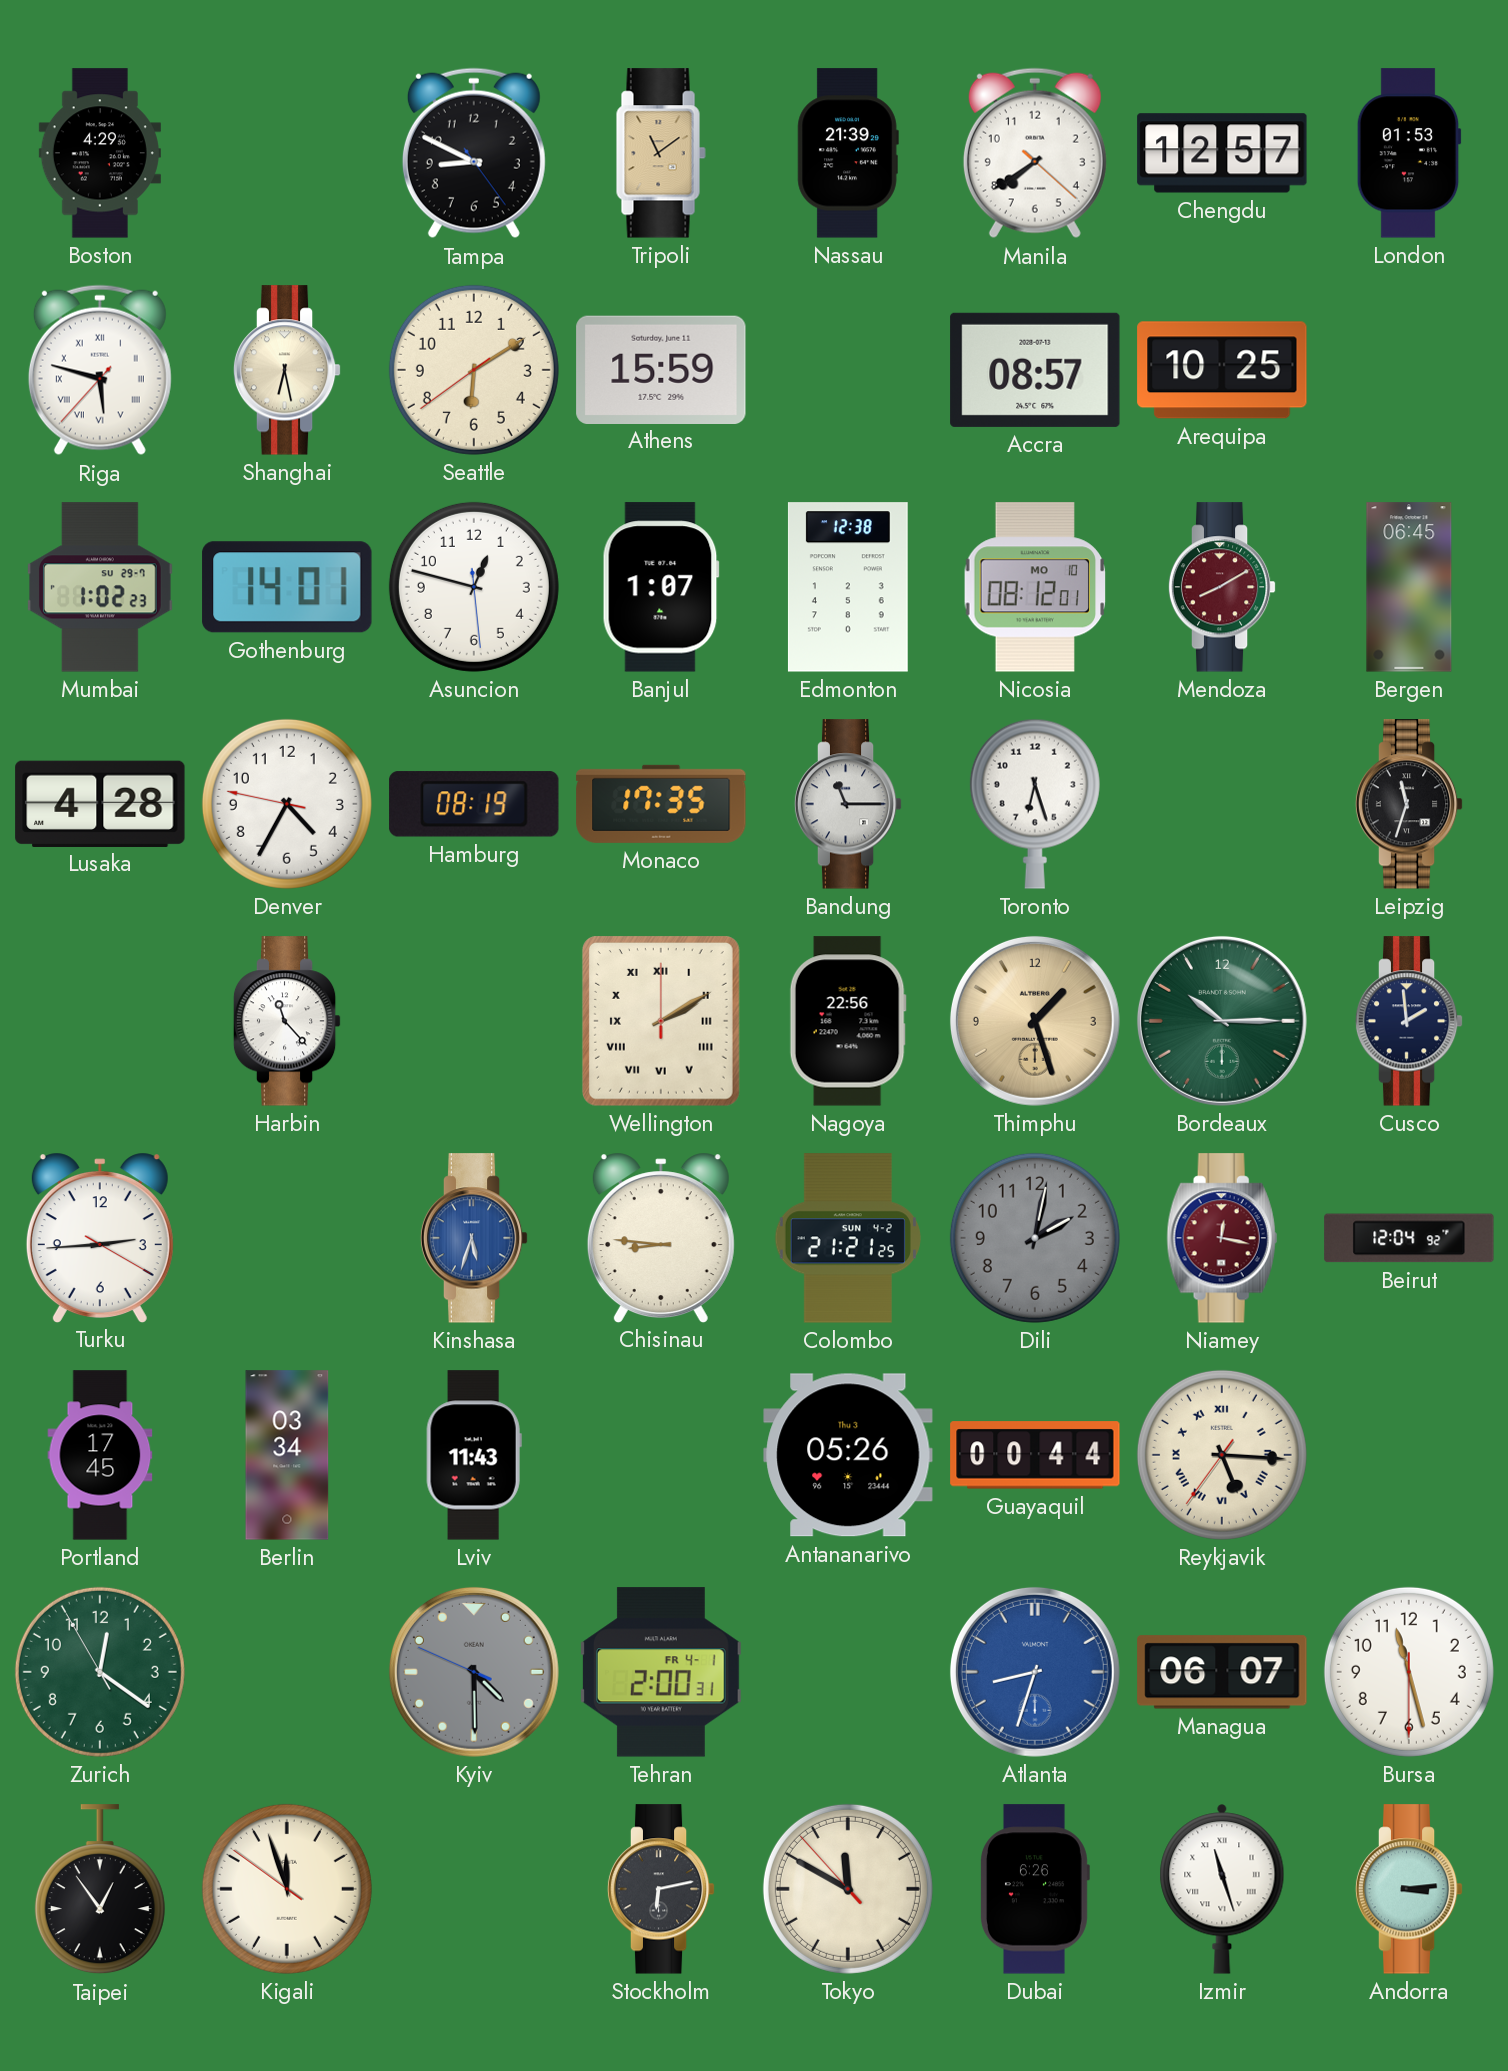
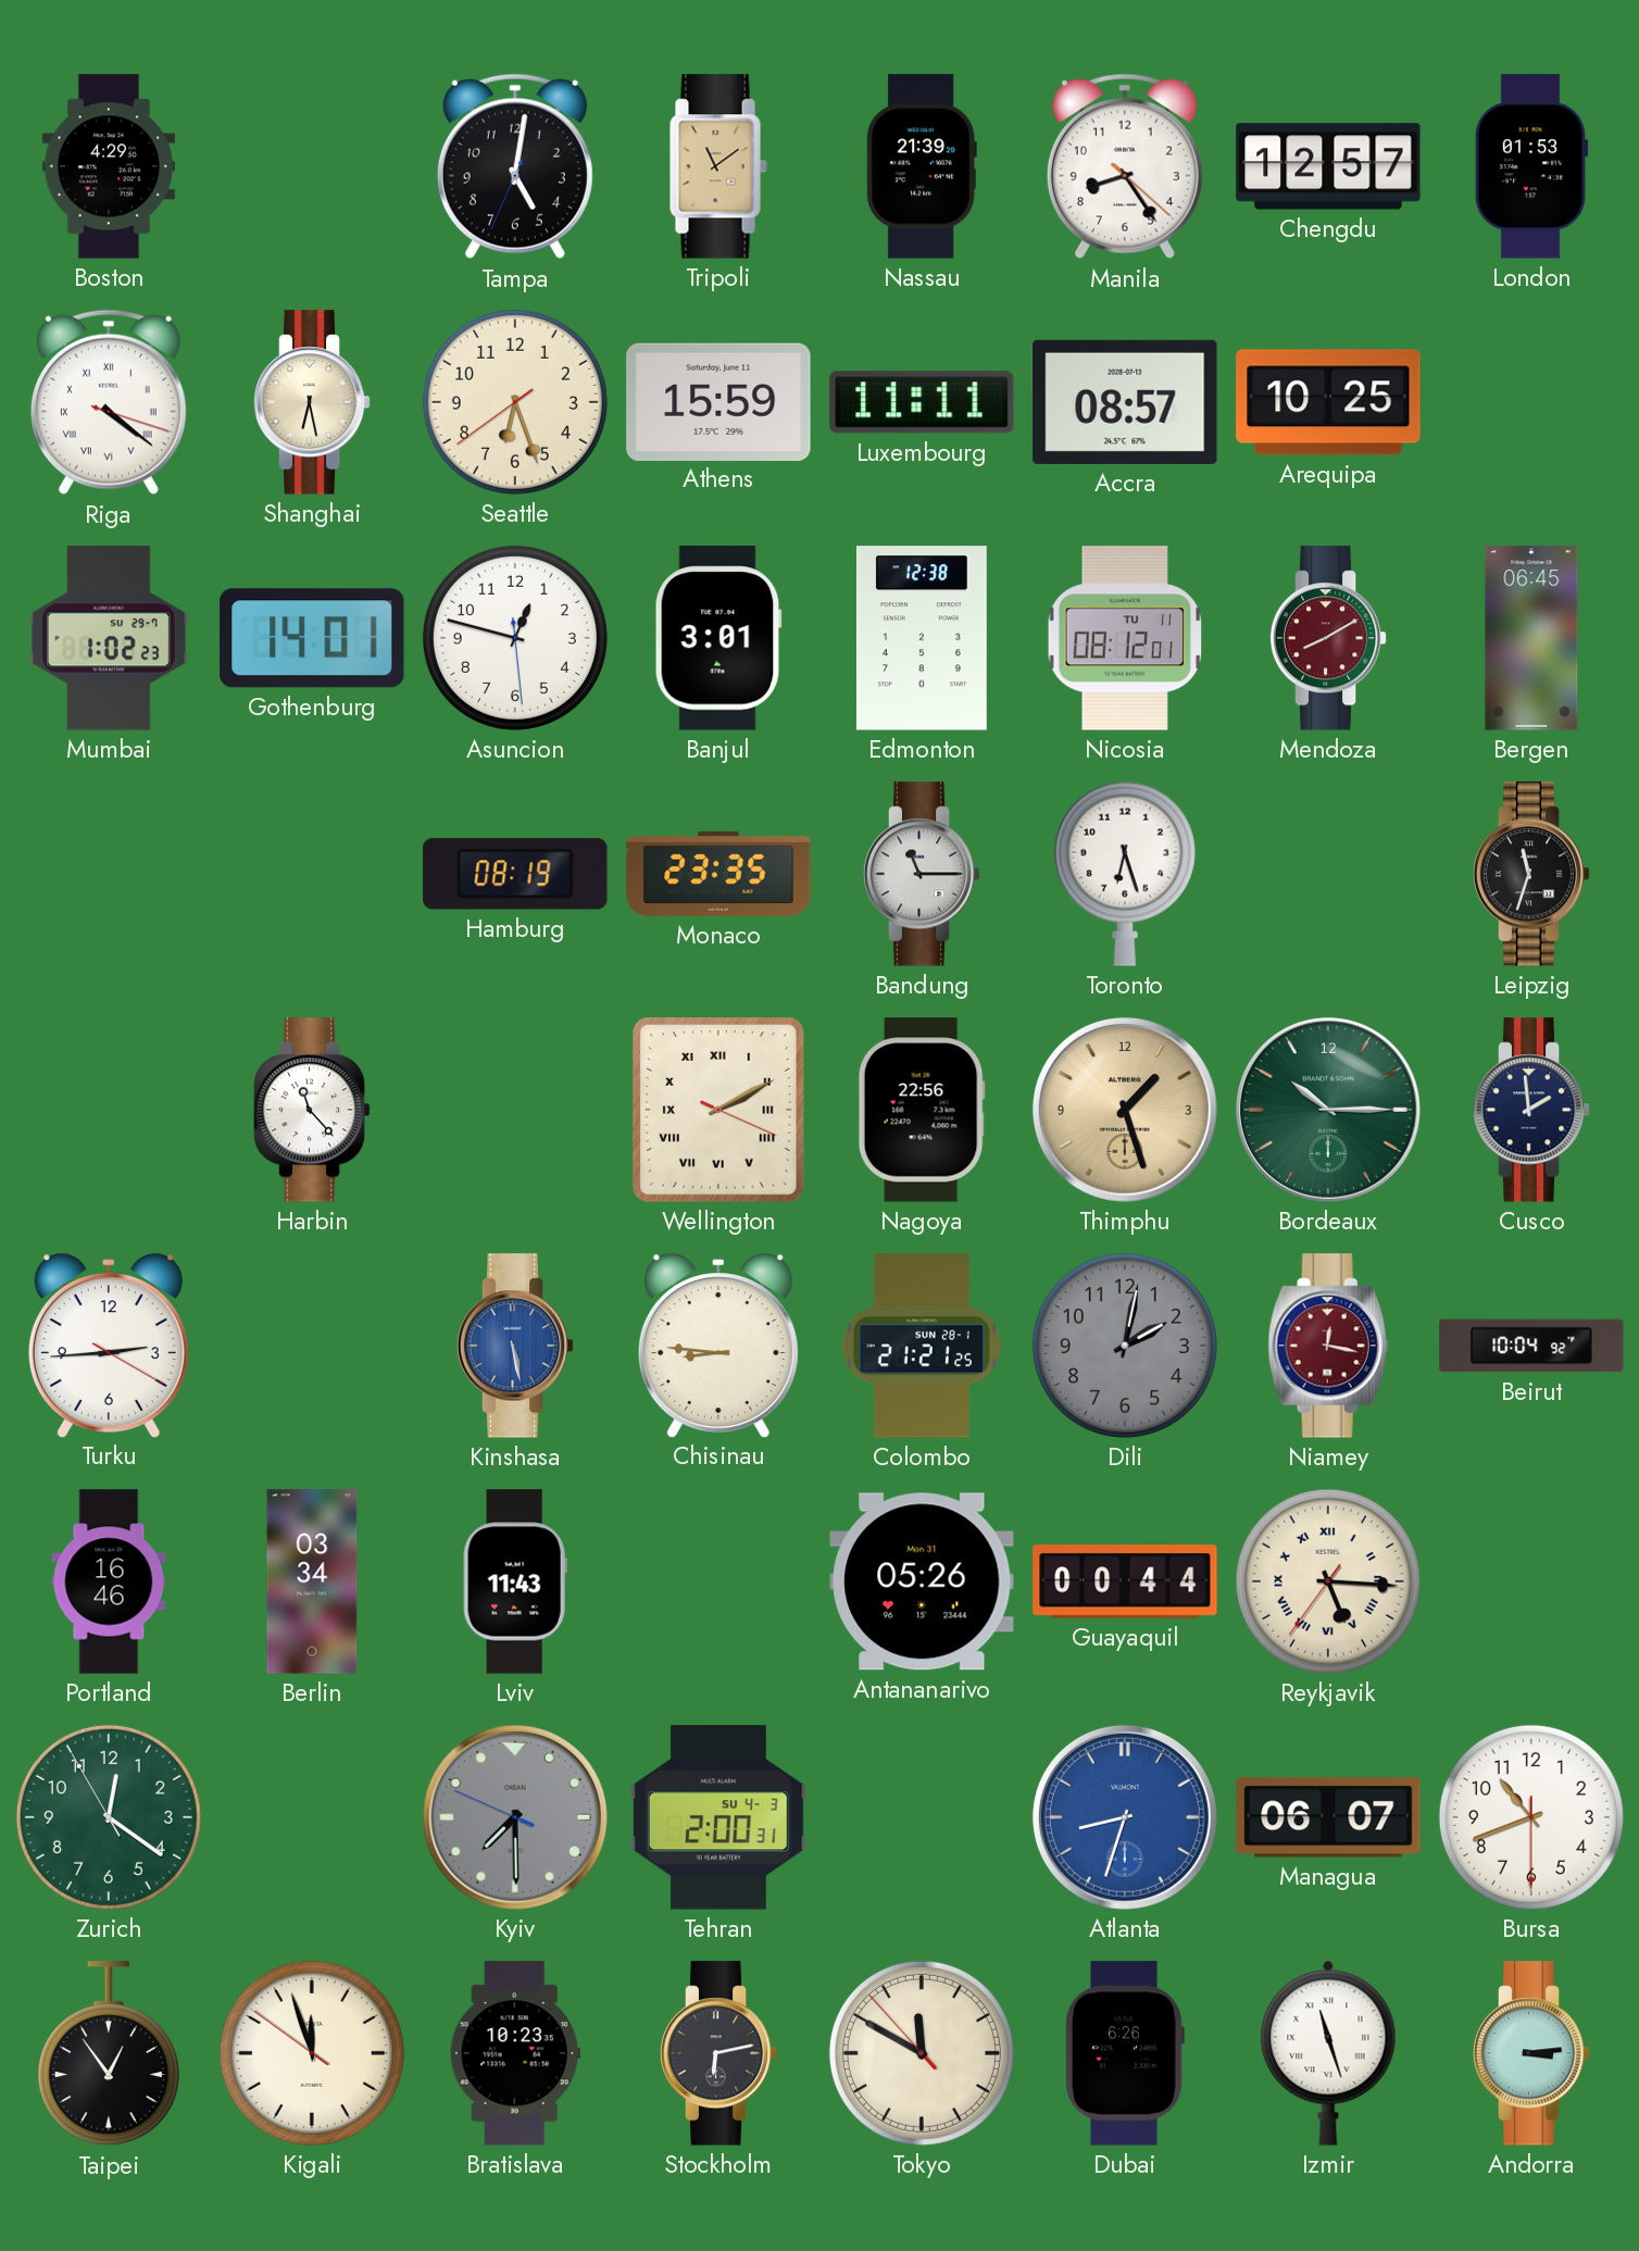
Tampa: 8:49 -> 5:01
Manila: 7:39 -> 8:24
Riga: 5:47 -> 4:21
Seattle: 6:09 -> 6:26
Luxembourg: none -> 11:11
Banjul: 1:07 -> 3:01
Nicosia date: MO 10 -> TU 11
Lusaka: 4:28 -> none
Denver: 4:34 -> none
Monaco: 17:35 -> 23:35
Wellington: 2:10:00 -> 2:10:19
Kinshasa: 5:33 -> 5:28
Colombo date: SUN 4-2 -> SUN 28-1
Beirut: 12:04 -> 10:04
Portland: 17:45 -> 16:46
Antananarivo date: Thu 3 -> Mon 31
Kyiv: 4:29 -> 7:29
Tehran date: FR 4-1 -> SU 4-3
Bursa: 11:27 -> 10:41
Bratislava: none -> 10:23
